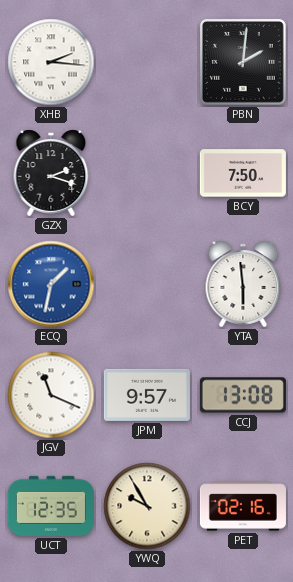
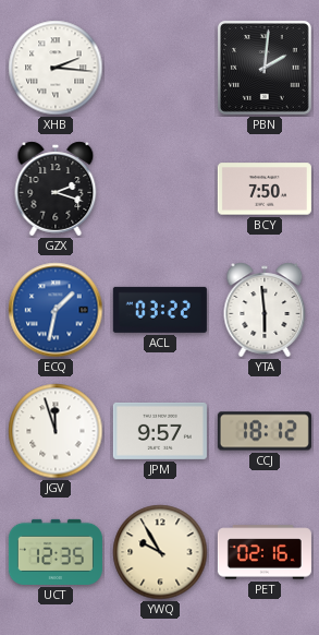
ACL: none -> 03:22
JGV: 11:19 -> 11:57
CCJ: 13:08 -> 18:12
